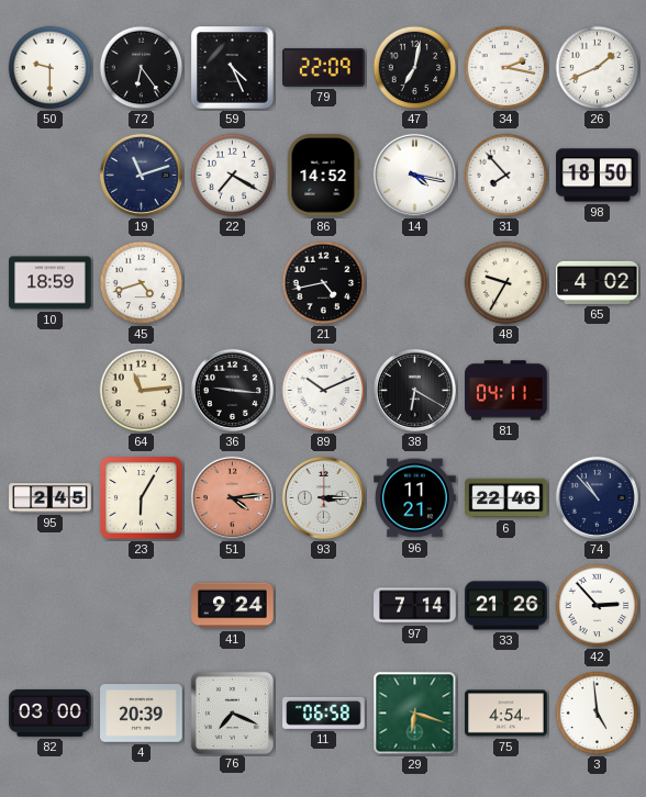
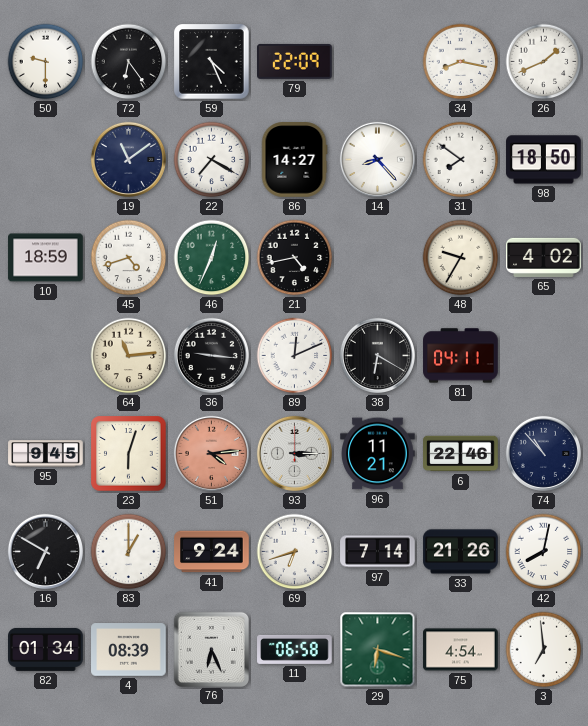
47: 7:02 -> none
34: 2:17 -> 8:17
19: 11:12 -> 11:09
86: 14:52 -> 14:27
14: 4:17 -> 8:23
31: 7:53 -> 7:51
46: none -> 12:34
89: 10:11 -> 12:11
95: 2:45 -> 9:45
23: 6:05 -> 6:03
16: none -> 6:50
83: none -> 1:00
69: none -> 6:42
42: 2:53 -> 8:02
82: 03:00 -> 01:34
4: 20:39 -> 08:39
76: 7:19 -> 6:26
3: 4:59 -> 6:59
